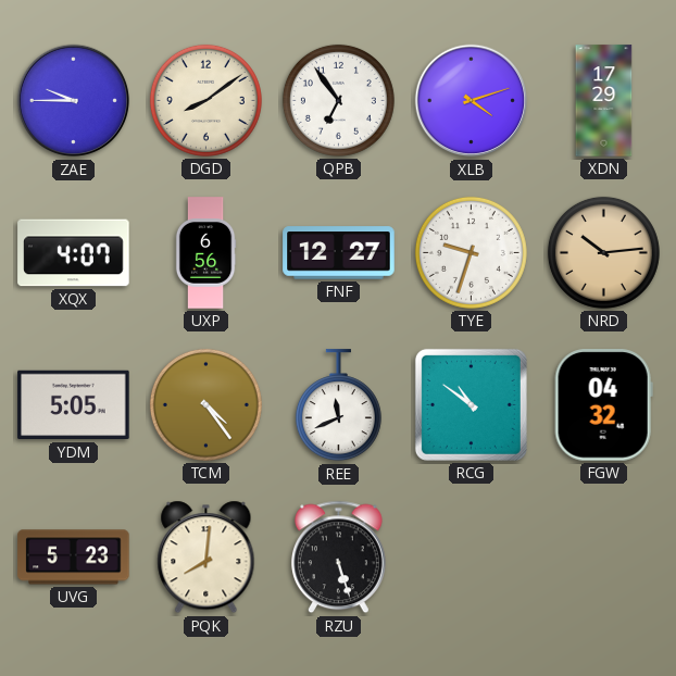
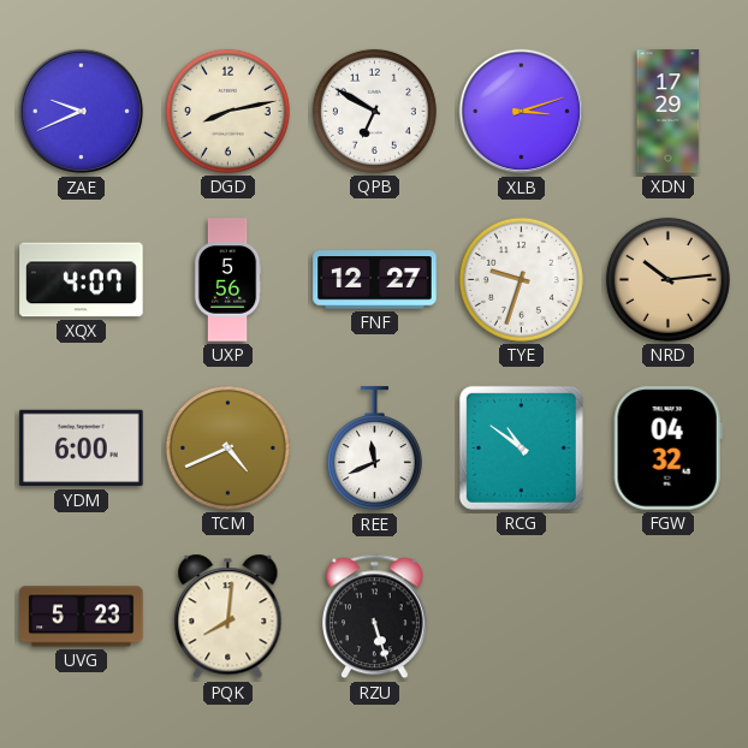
ZAE: 9:45 -> 9:41
DGD: 8:09 -> 8:13
QPB: 6:54 -> 6:50
XLB: 4:12 -> 3:12
UXP: 6:56 -> 5:56
YDM: 5:05 -> 6:00
TCM: 4:24 -> 4:41
